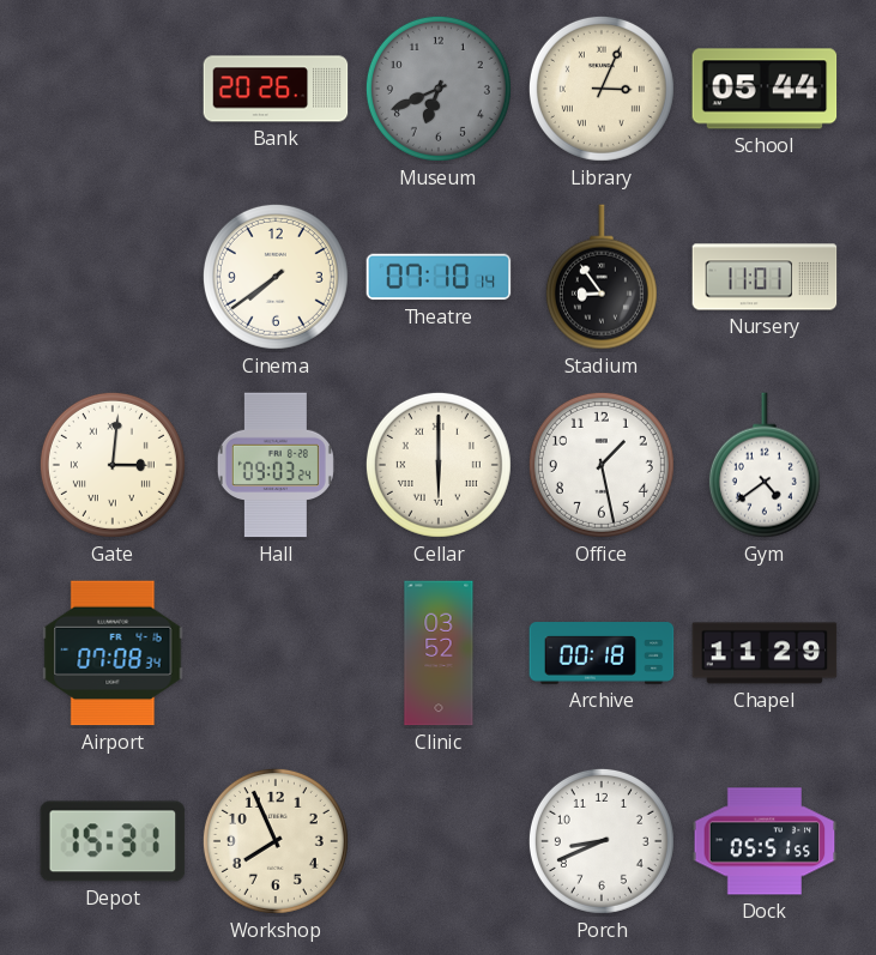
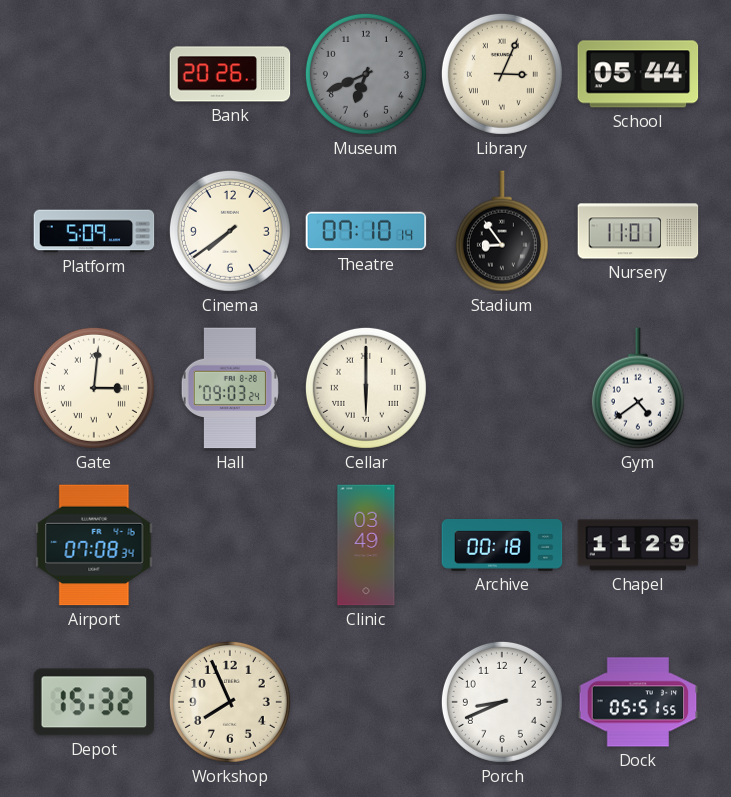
Platform: none -> 5:09
Office: 1:28 -> none
Clinic: 03:52 -> 03:49
Depot: 15:31 -> 15:32
